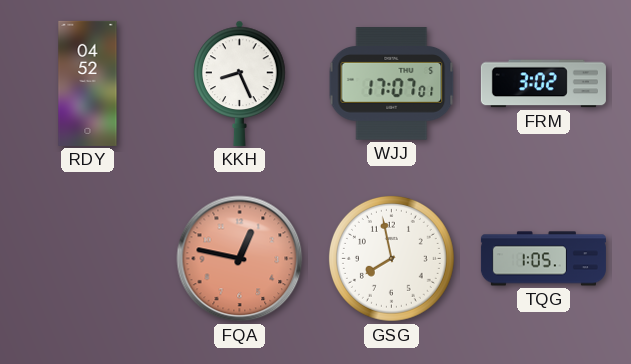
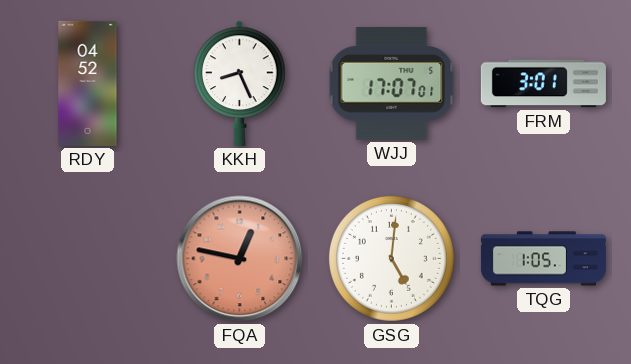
FRM: 3:02 -> 3:01
GSG: 7:58 -> 5:01
